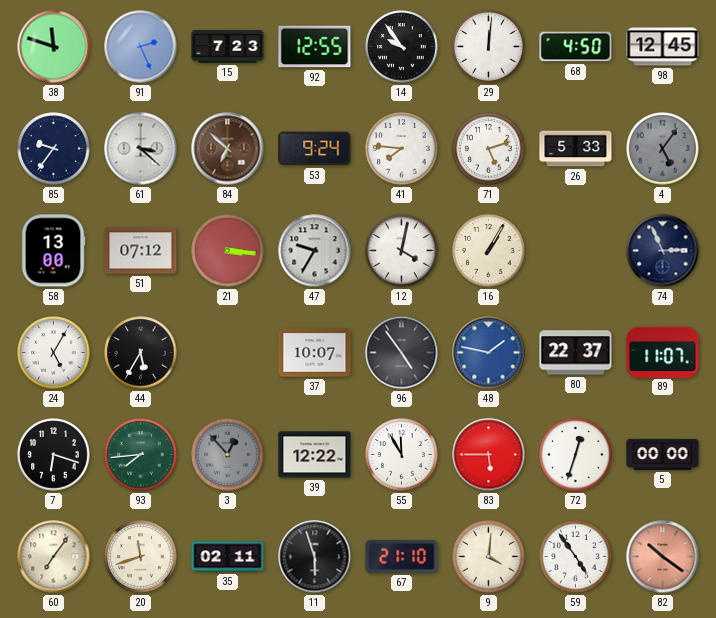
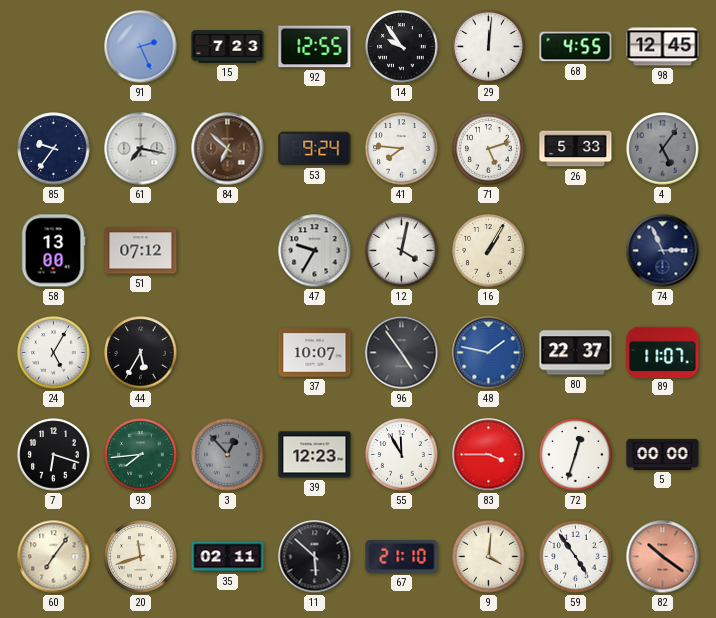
38: 11:48 -> none
68: 4:50 -> 4:55
61: 3:22 -> 7:17
21: 3:16 -> none
39: 12:22 -> 12:23
83: 5:45 -> 3:45
11: 5:57 -> 5:52
